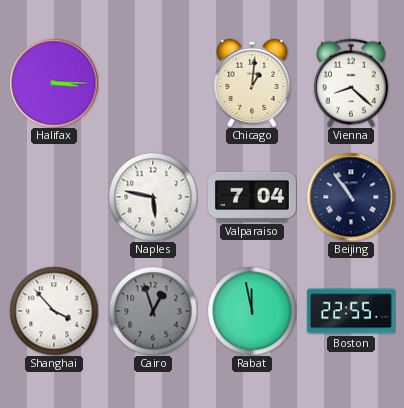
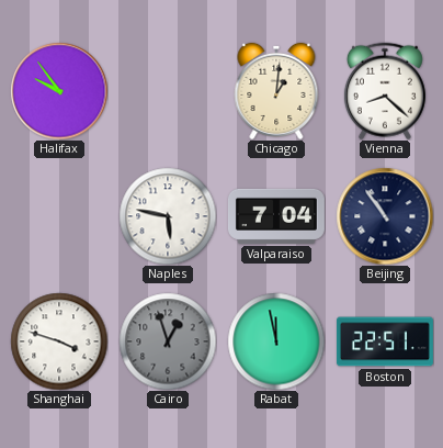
Halifax: 3:15 -> 9:54
Shanghai: 3:53 -> 3:48
Boston: 22:55 -> 22:51
